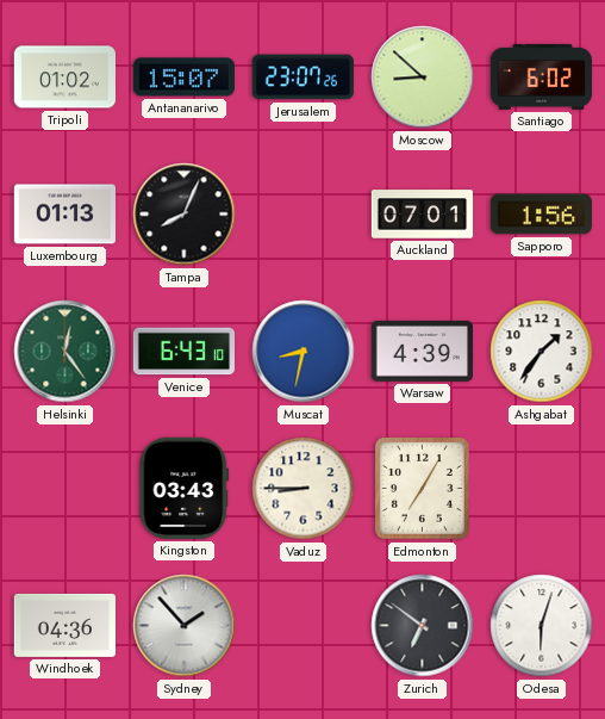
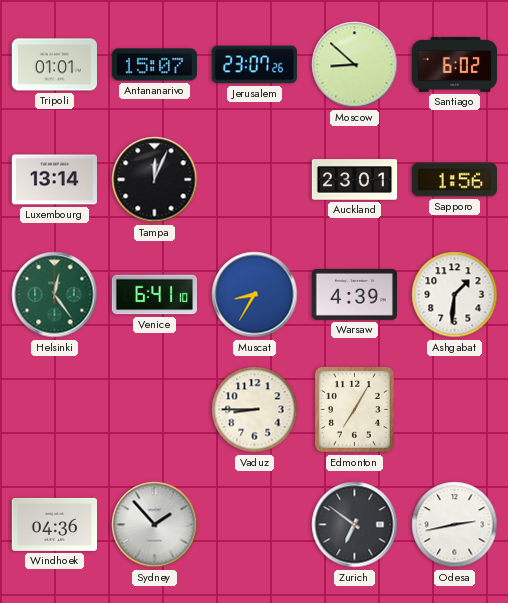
Tripoli: 01:02 -> 01:01
Luxembourg: 01:13 -> 13:14
Tampa: 8:04 -> 12:04
Auckland: 07:01 -> 23:01
Venice: 6:43 -> 6:41
Muscat: 8:32 -> 8:35
Ashgabat: 1:36 -> 1:31
Kingston: 03:43 -> none
Odesa: 6:03 -> 2:43
